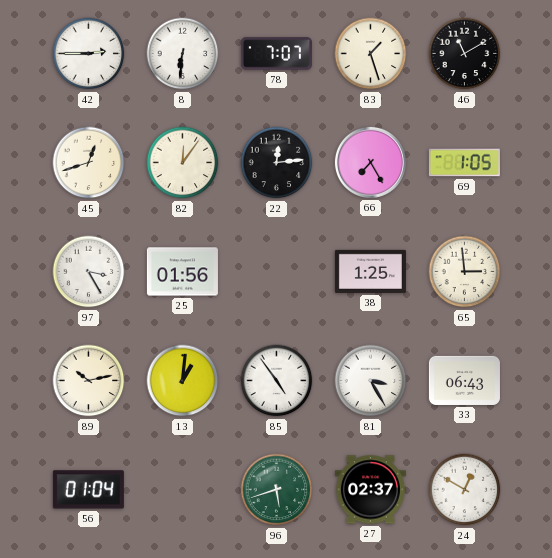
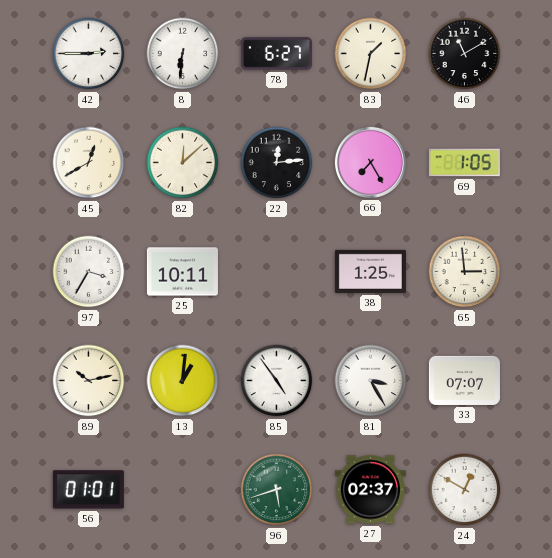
78: 7:07 -> 6:27
83: 1:27 -> 1:32
45: 12:42 -> 12:40
82: 12:06 -> 12:08
97: 3:25 -> 3:35
25: 01:56 -> 10:11
33: 06:43 -> 07:07
56: 01:04 -> 01:01
